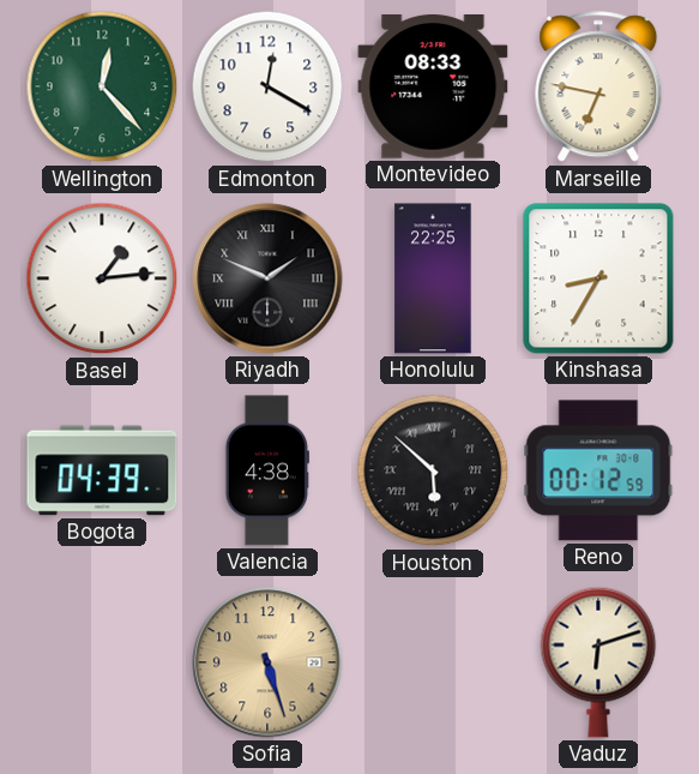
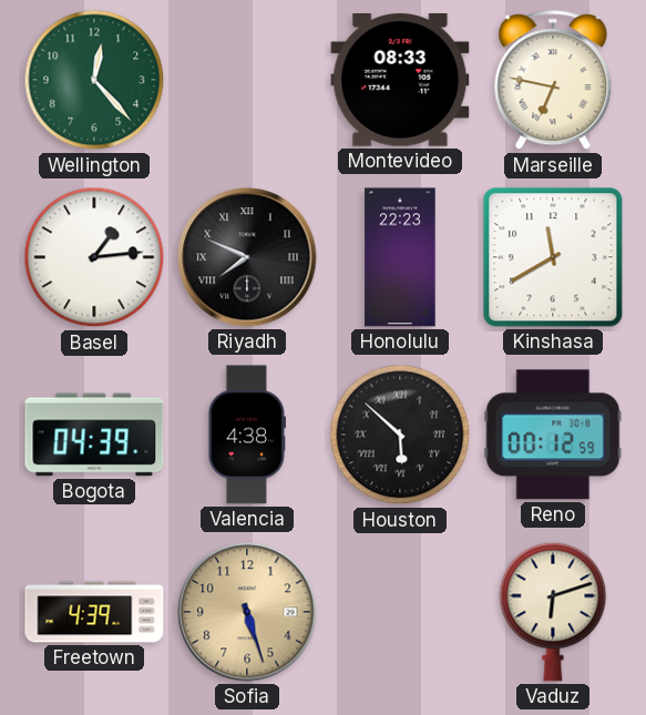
Edmonton: 12:20 -> none
Riyadh: 1:49 -> 7:49
Honolulu: 22:25 -> 22:23
Kinshasa: 8:35 -> 11:40
Freetown: none -> 4:39
